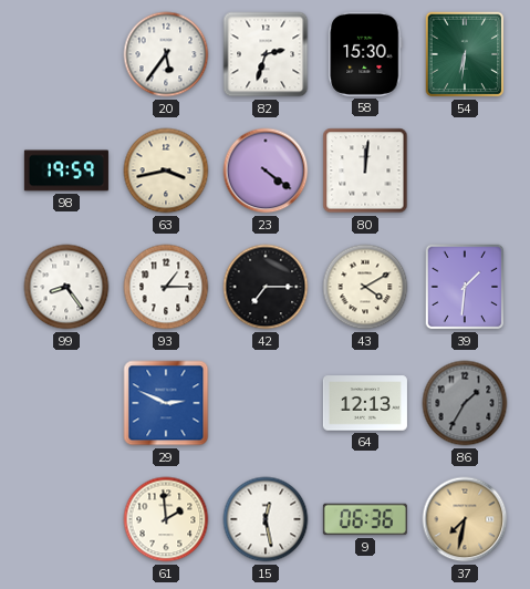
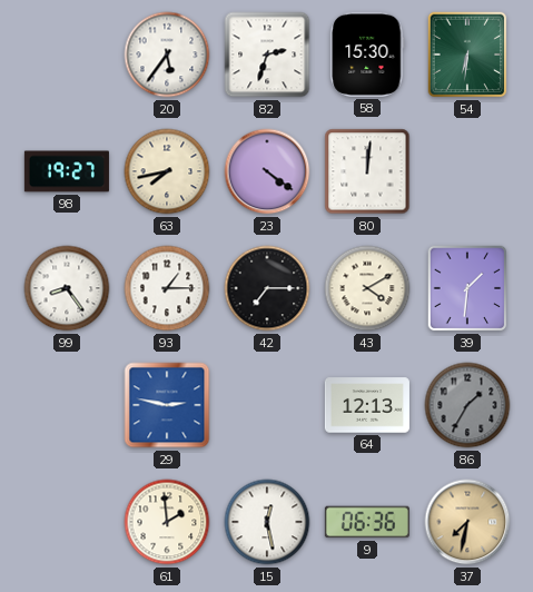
98: 19:59 -> 19:27
63: 3:43 -> 7:43
29: 2:49 -> 2:47
